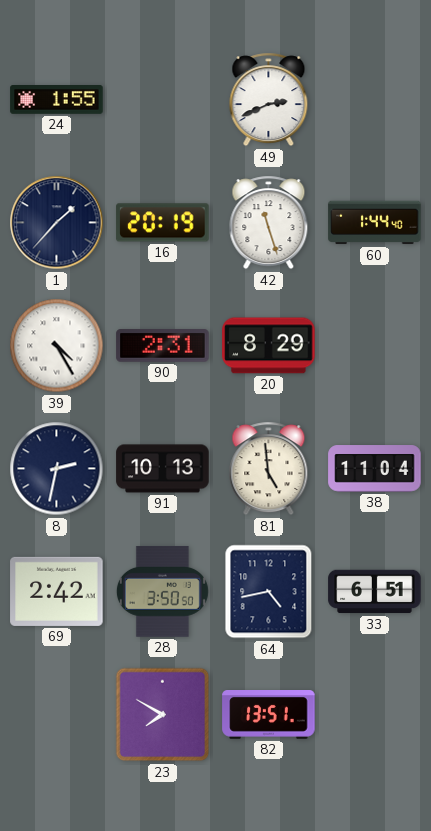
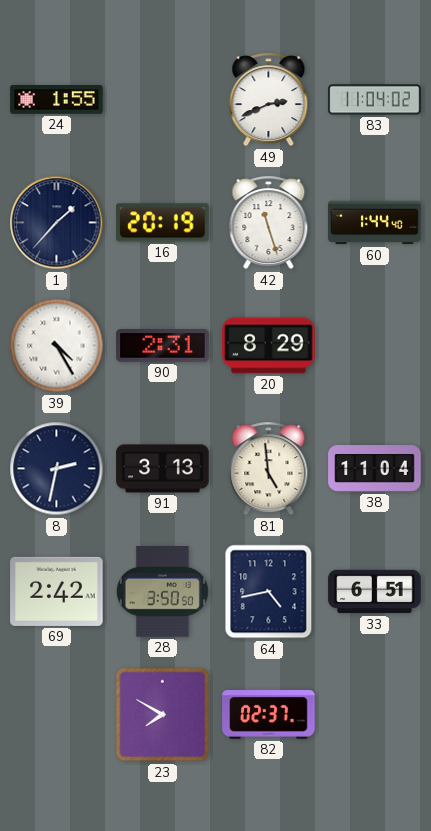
83: none -> 11:04
91: 10:13 -> 3:13
82: 13:51 -> 02:37
